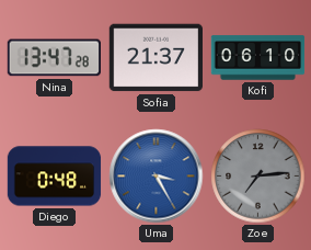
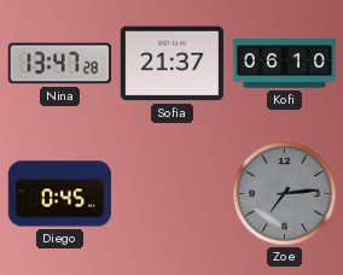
Diego: 0:48 -> 0:45
Uma: 3:25 -> none
